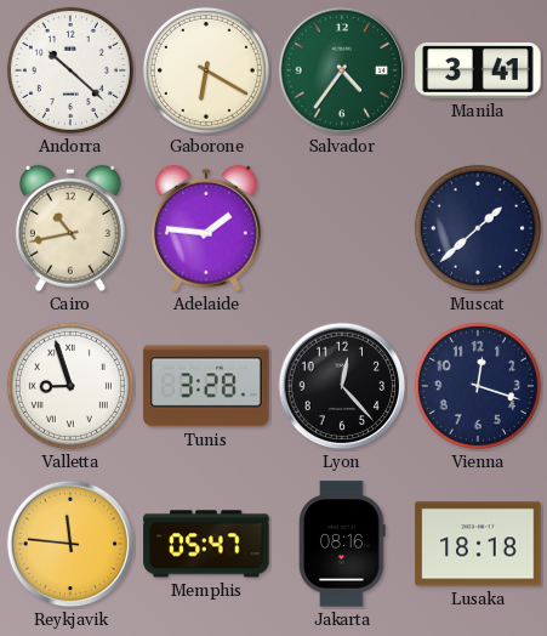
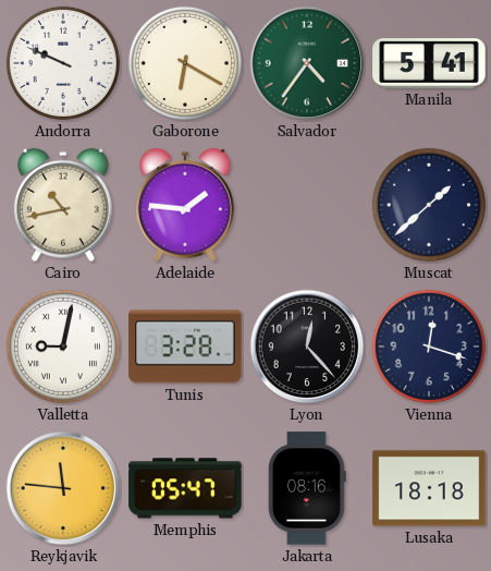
Andorra: 10:22 -> 9:49
Manila: 3:41 -> 5:41
Valletta: 8:57 -> 9:02
